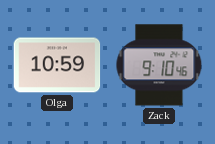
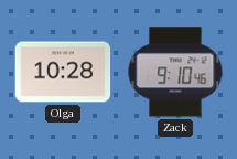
Olga: 10:59 -> 10:28
